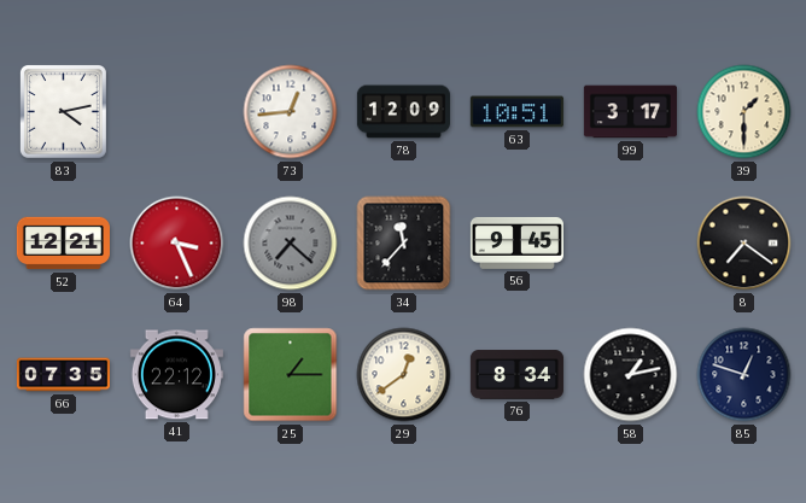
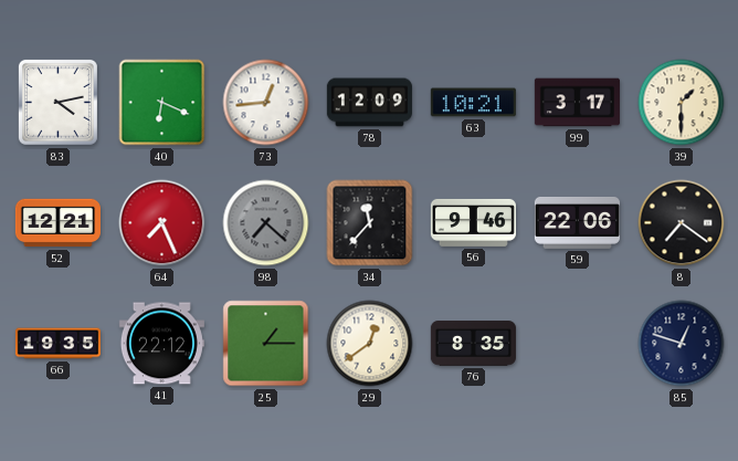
40: none -> 6:19
63: 10:51 -> 10:21
64: 3:26 -> 7:26
56: 9:45 -> 9:46
59: none -> 22:06
66: 07:35 -> 19:35
76: 8:34 -> 8:35
58: 1:13 -> none
